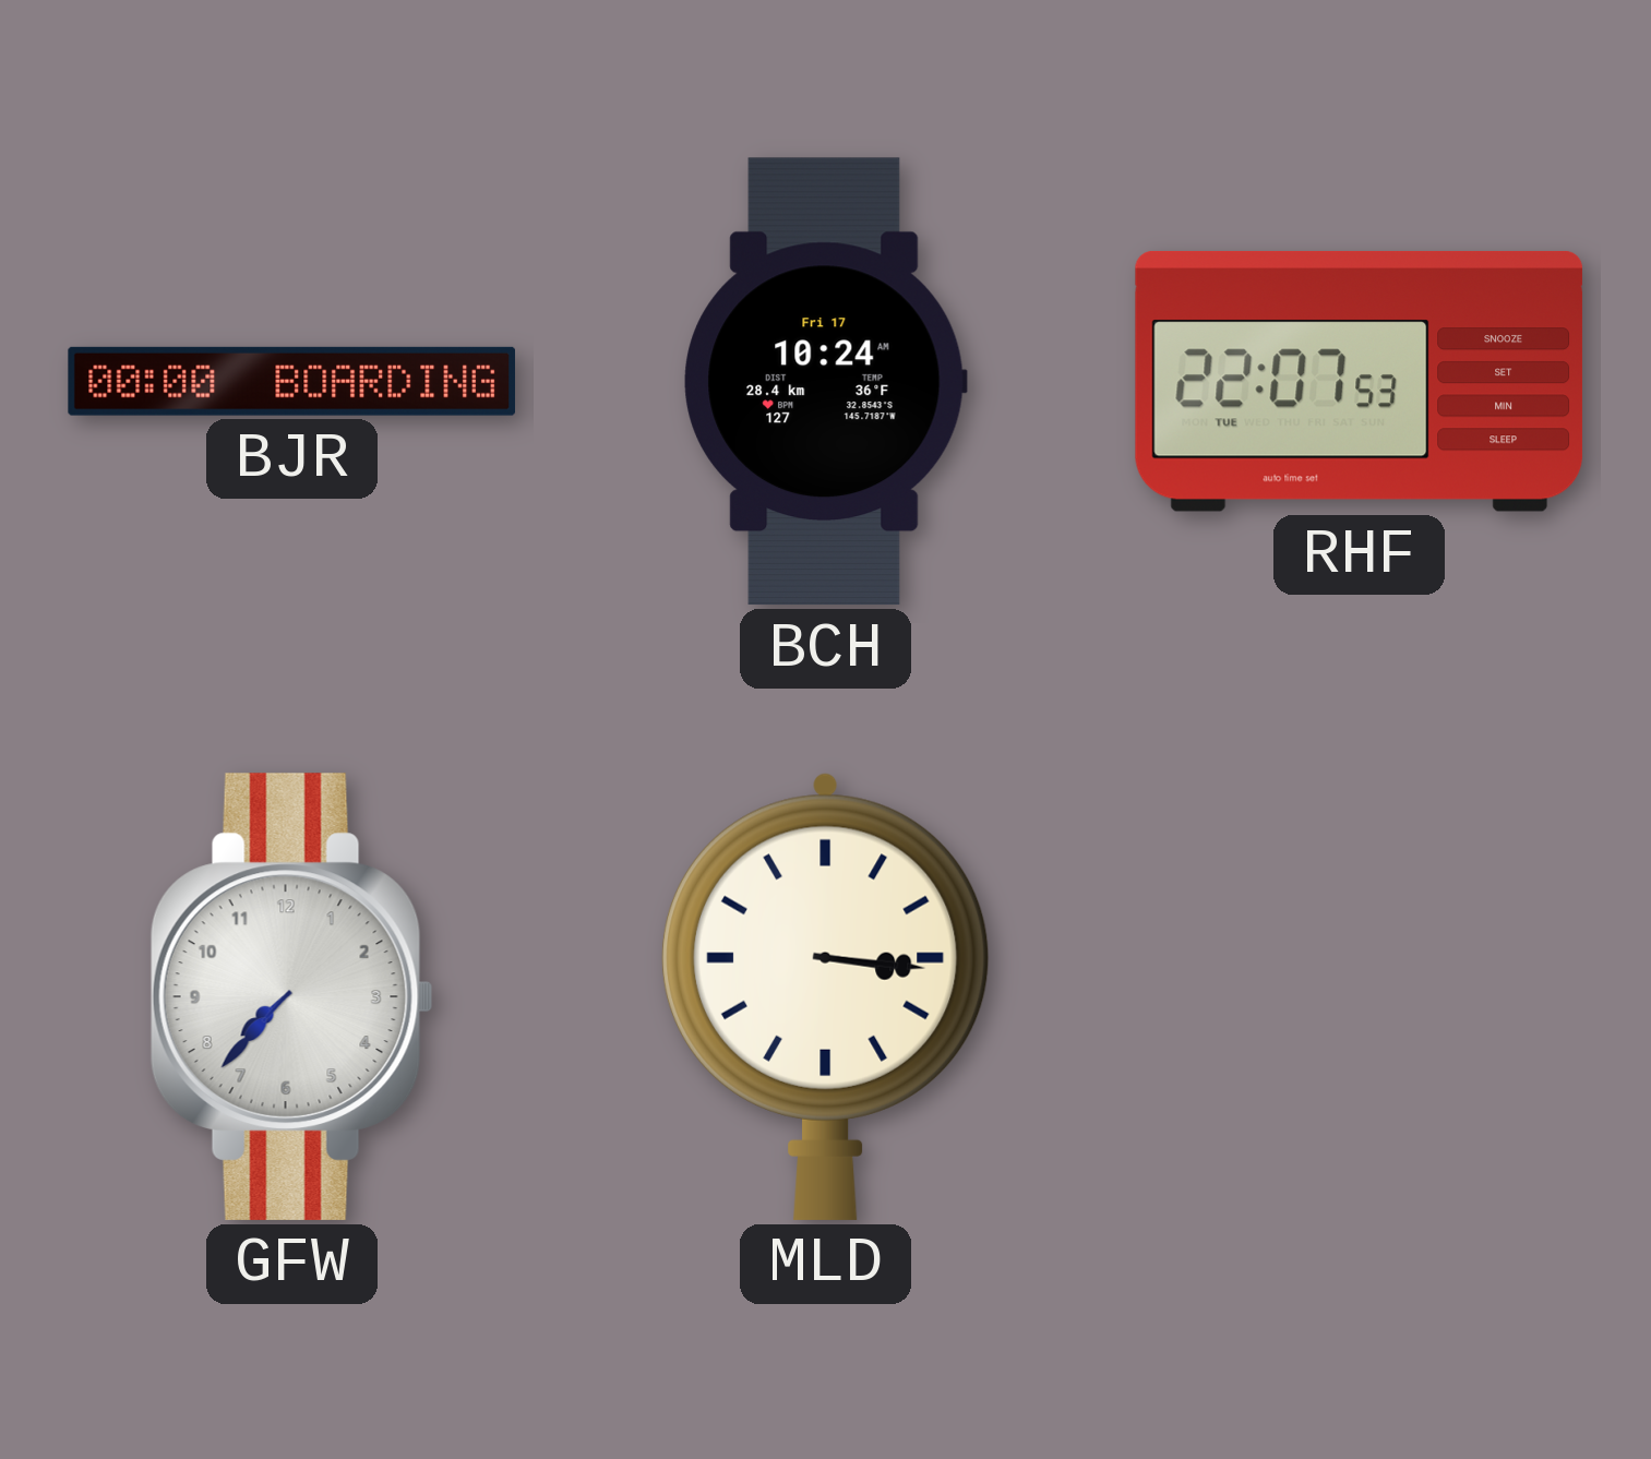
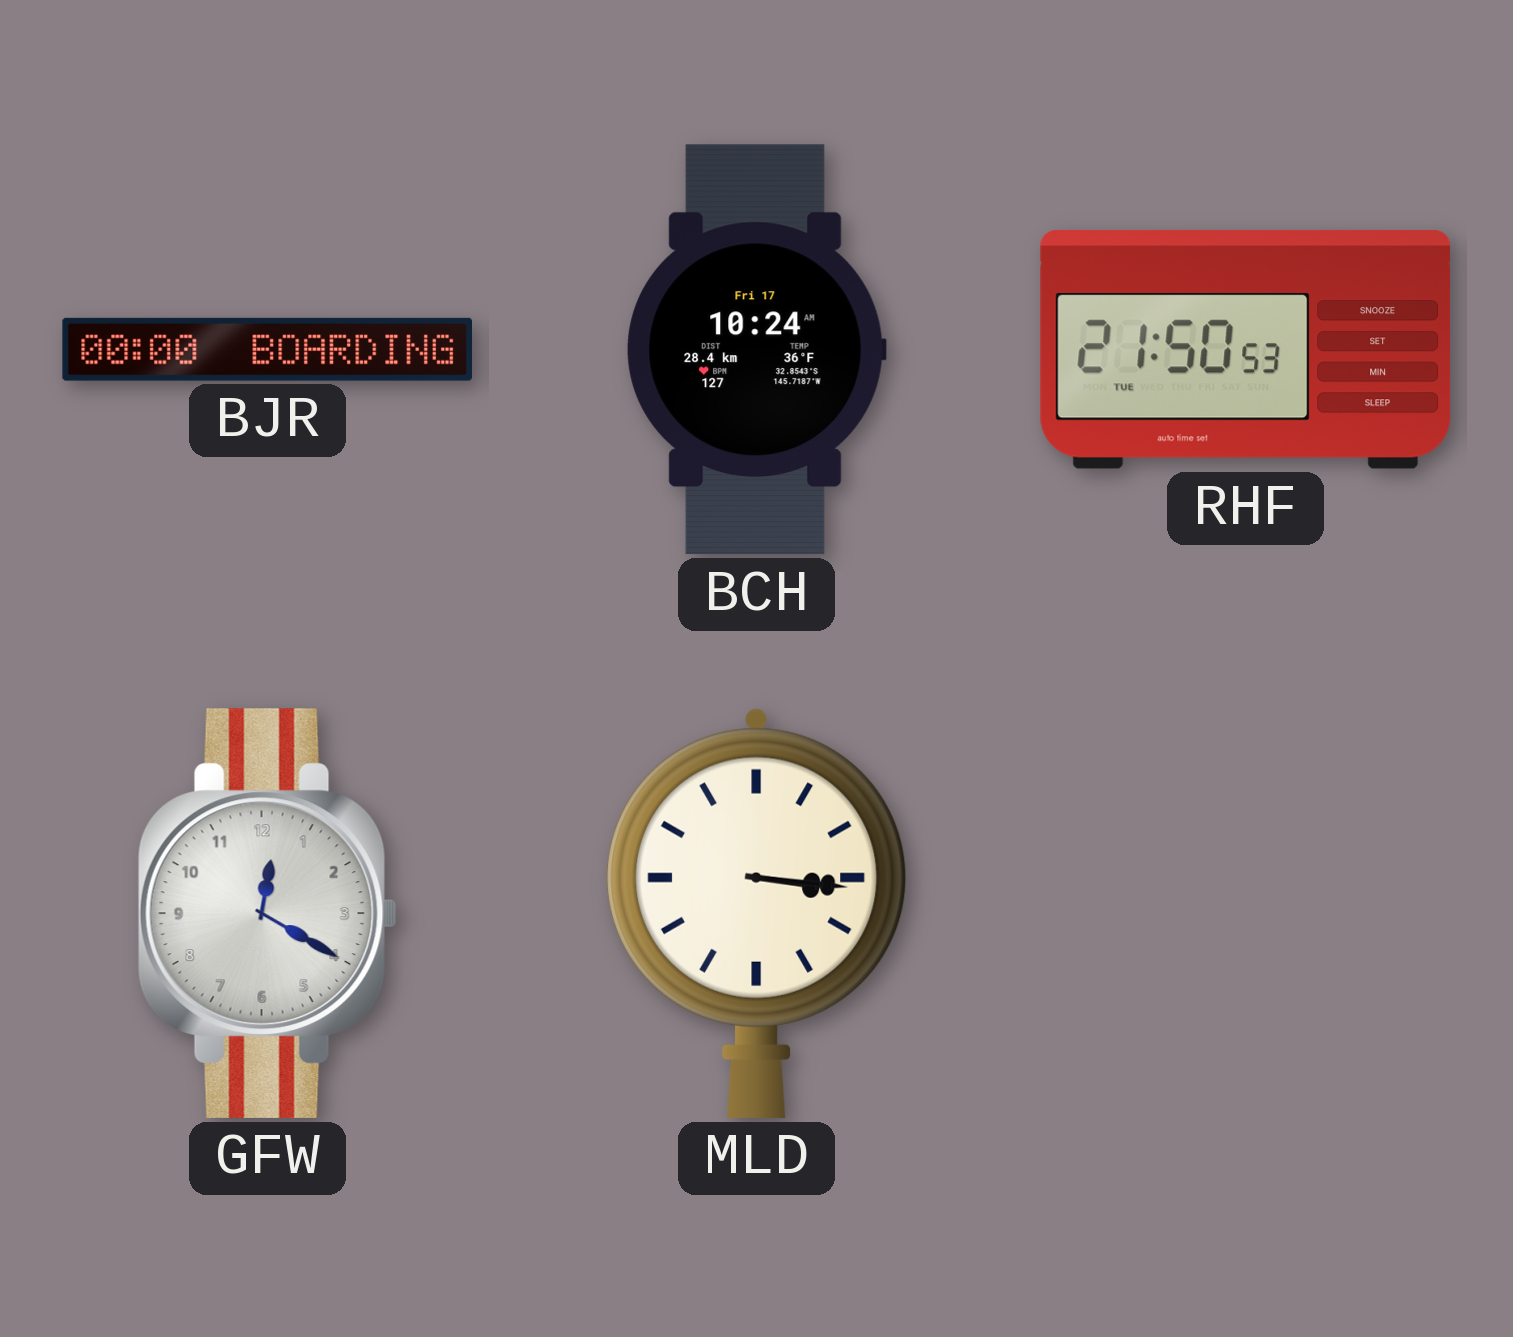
RHF: 22:07 -> 21:50
GFW: 7:37 -> 12:20
